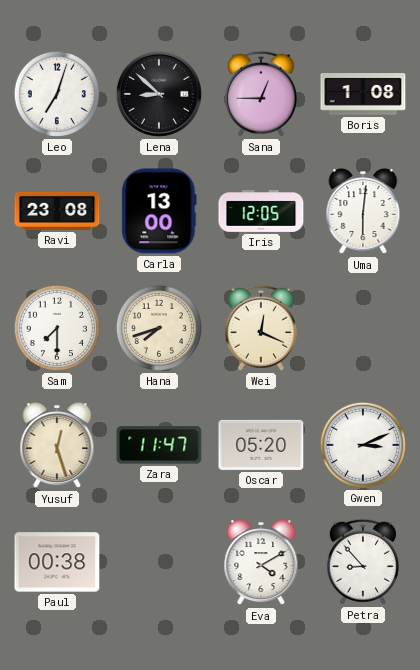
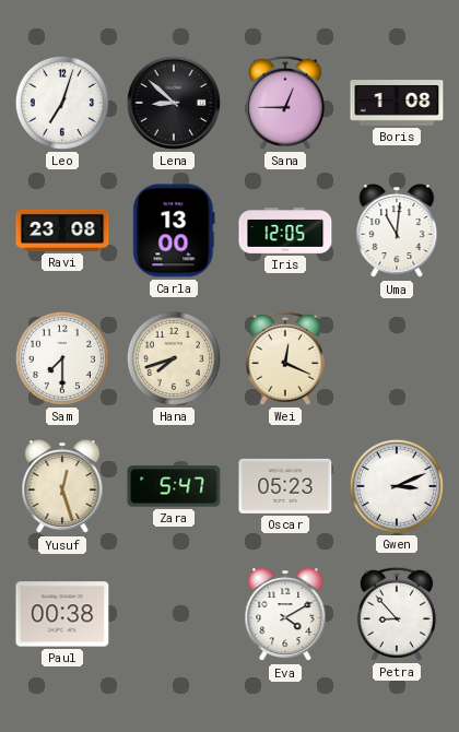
Uma: 6:01 -> 11:01
Zara: 11:47 -> 5:47
Oscar: 05:20 -> 05:23
